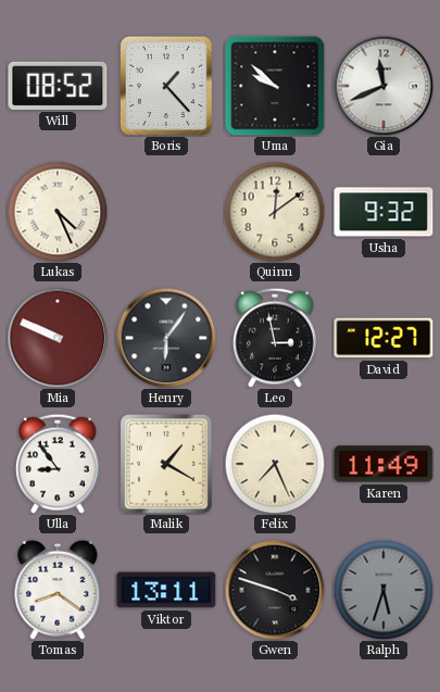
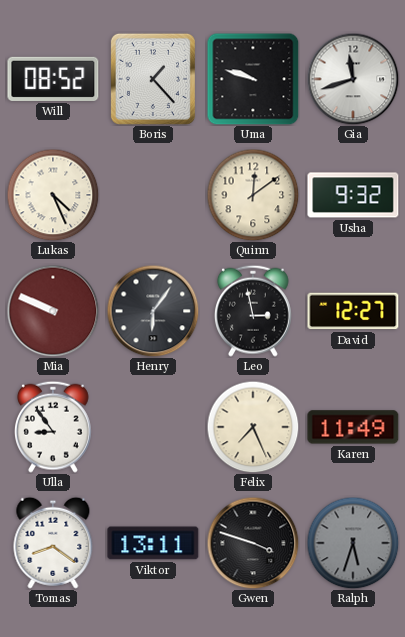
Uma: 9:52 -> 9:48
Gia: 11:41 -> 11:42
Malik: 1:20 -> none
